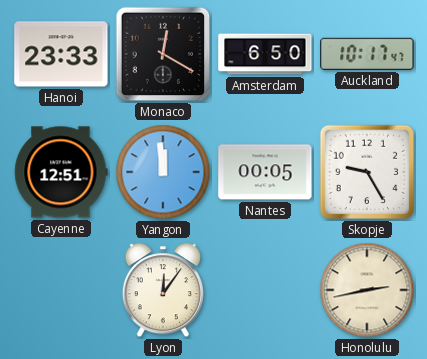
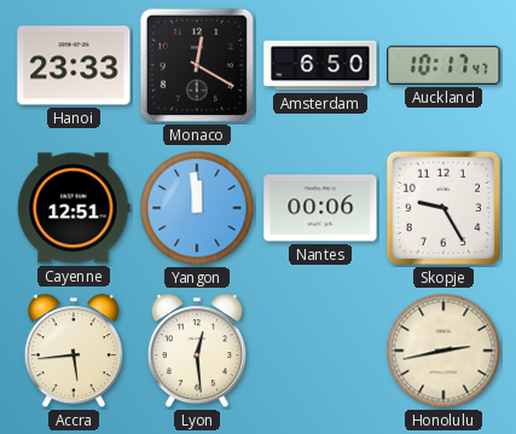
Nantes: 00:05 -> 00:06
Accra: none -> 5:44
Lyon: 12:06 -> 12:29
